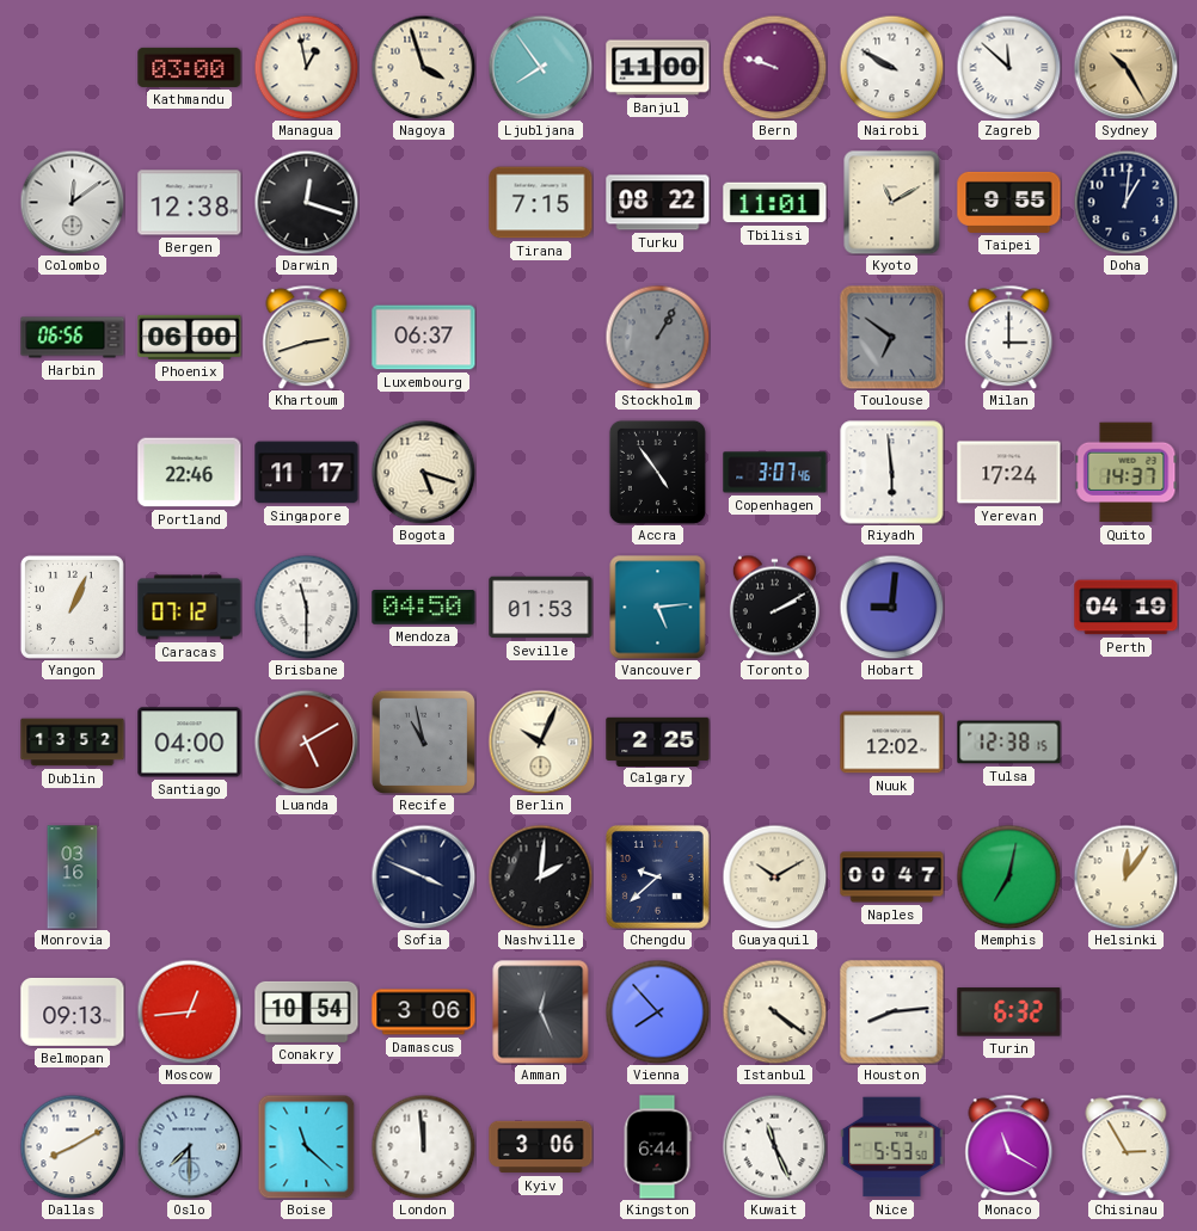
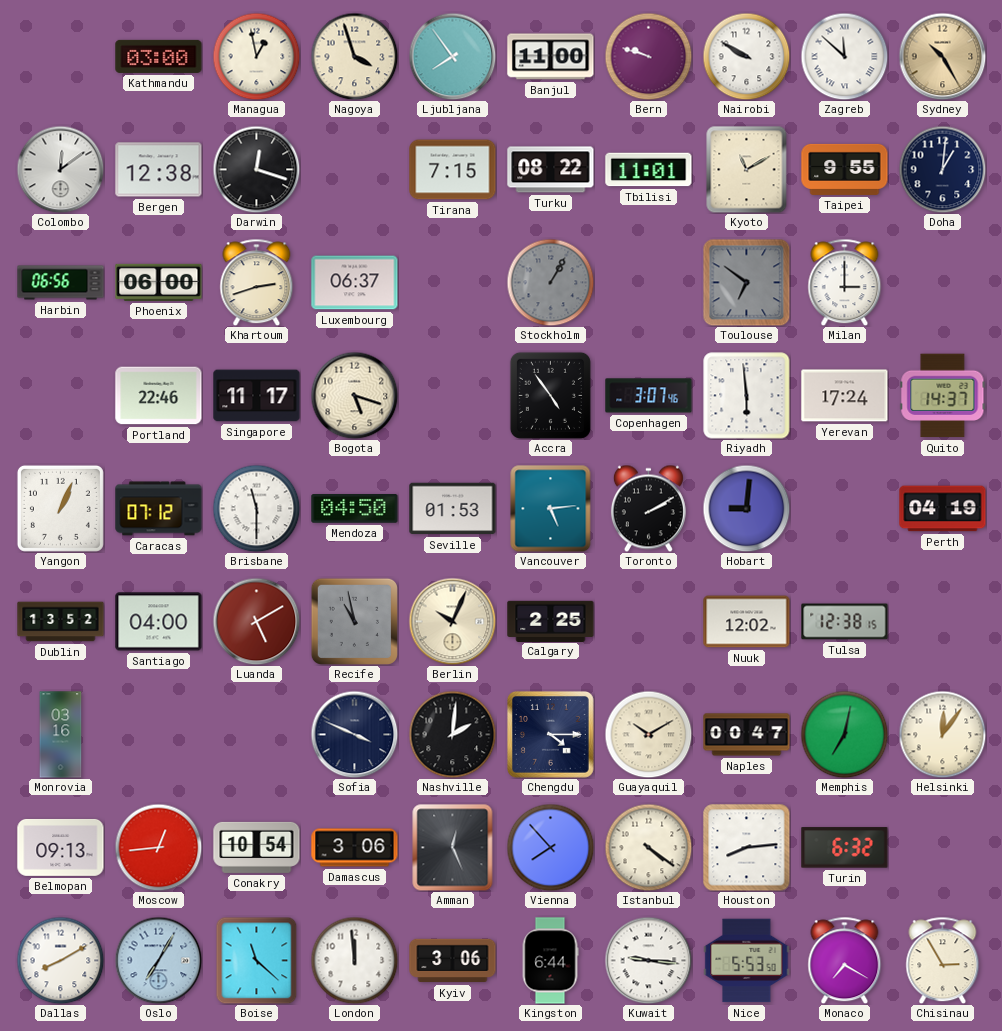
Chengdu: 9:38 -> 4:15
Oslo: 7:30 -> 7:05
Kuwait: 11:26 -> 9:16
Monaco: 11:20 -> 7:20
